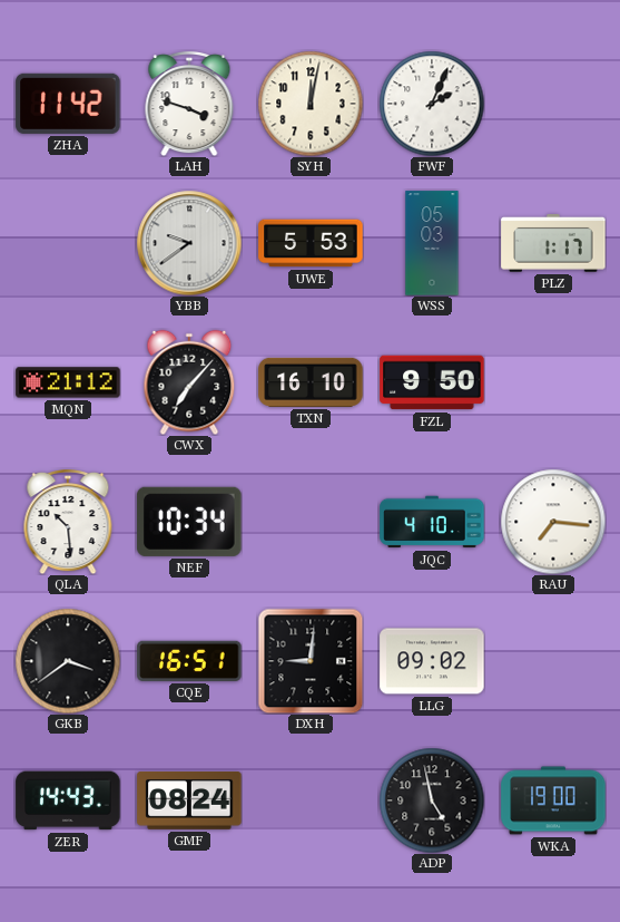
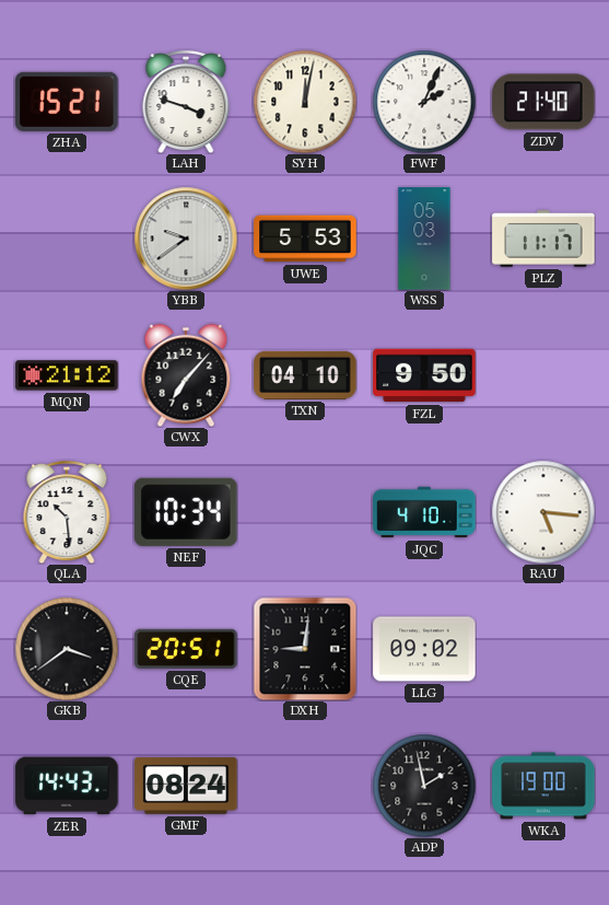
ZHA: 11:42 -> 15:21
ZDV: none -> 21:40
PLZ: 1:17 -> 11:17
TXN: 16:10 -> 04:10
RAU: 7:16 -> 5:16
CQE: 16:51 -> 20:51
ADP: 4:58 -> 1:58
